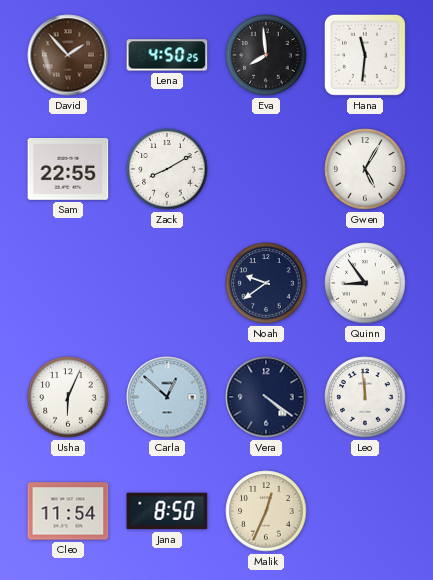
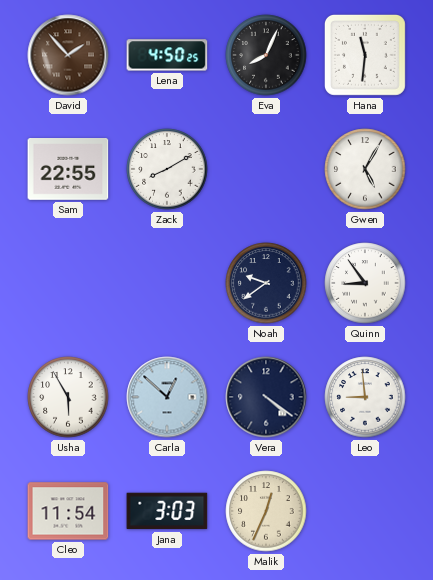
Eva: 7:59 -> 8:04
Usha: 6:04 -> 5:55
Leo: 11:59 -> 8:59
Jana: 8:50 -> 3:03
